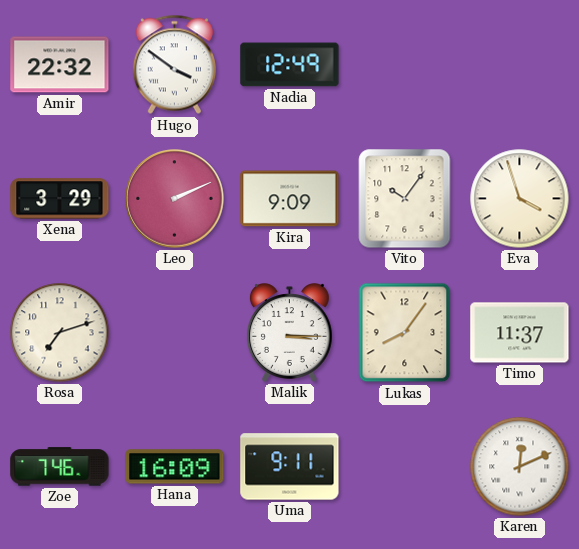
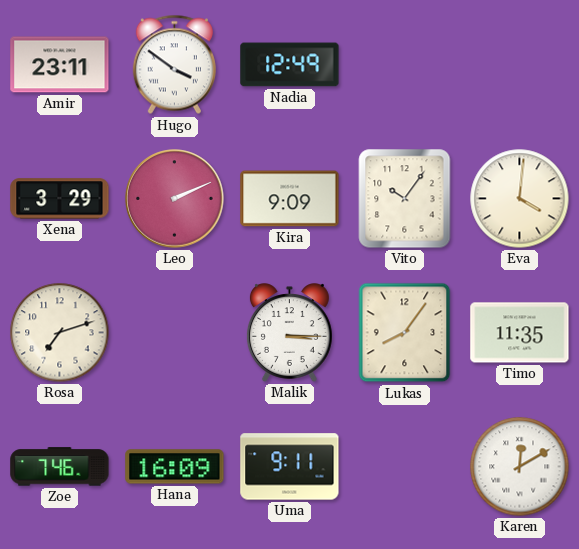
Amir: 22:32 -> 23:11
Eva: 3:57 -> 4:01
Timo: 11:37 -> 11:35
Karen: 12:11 -> 12:10
